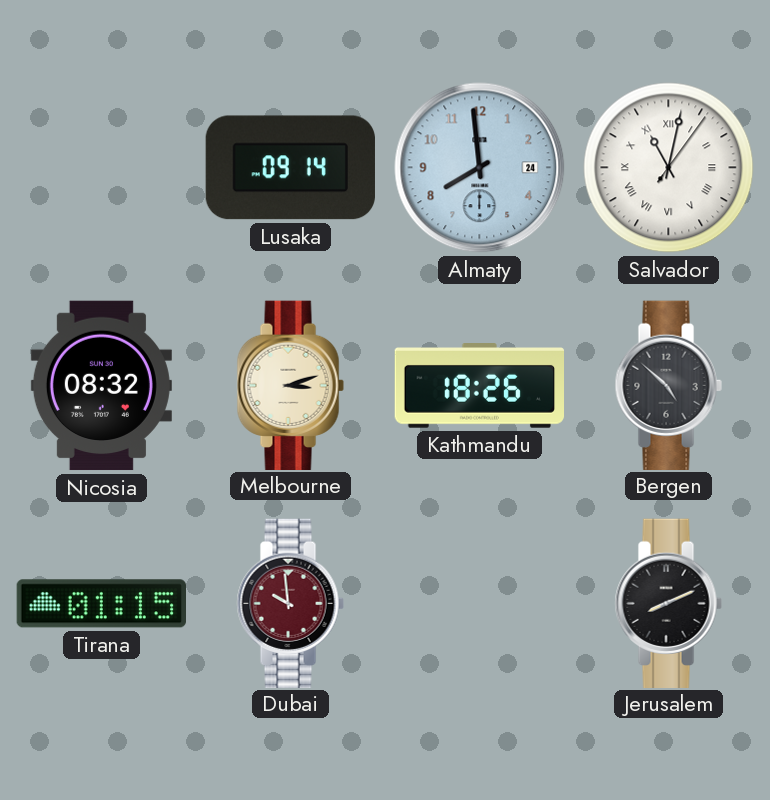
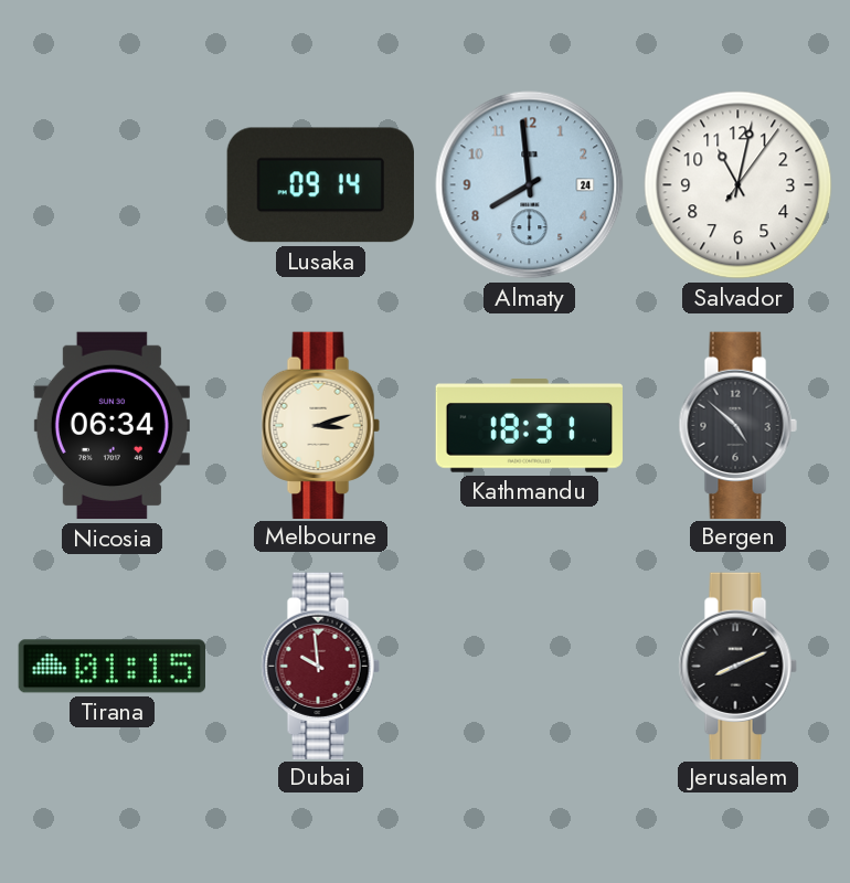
Salvador numerals: Roman -> Arabic
Nicosia: 08:32 -> 06:34
Kathmandu: 18:26 -> 18:31
